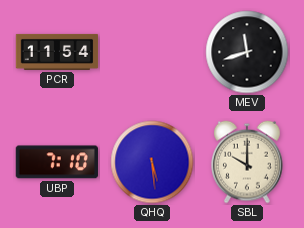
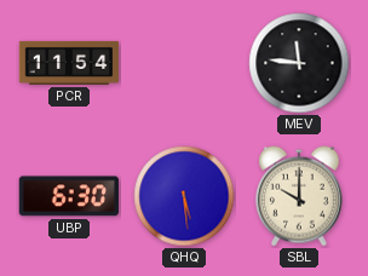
MEV: 11:42 -> 11:46
UBP: 7:10 -> 6:30
